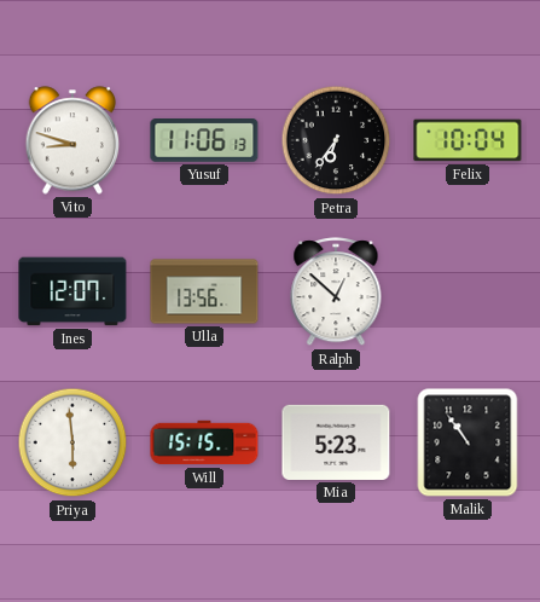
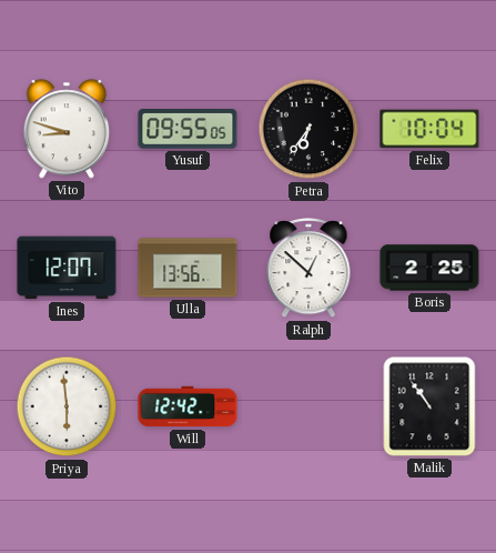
Yusuf: 11:06 -> 09:55
Boris: none -> 2:25
Will: 15:15 -> 12:42
Mia: 5:23 -> none
